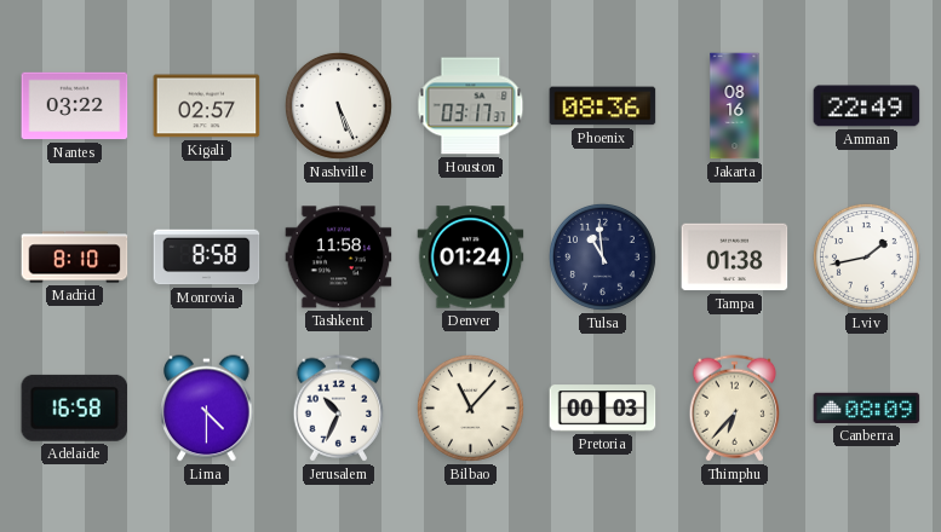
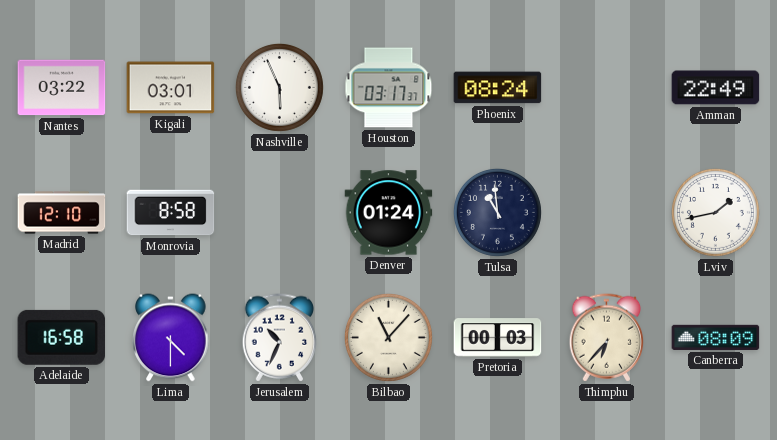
Kigali: 02:57 -> 03:01
Nashville: 5:26 -> 5:56
Phoenix: 08:36 -> 08:24
Jakarta: 08:16 -> none
Madrid: 8:10 -> 12:10
Tashkent: 11:58 -> none
Tampa: 01:38 -> none
